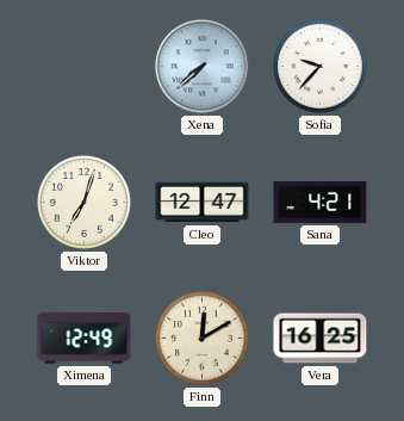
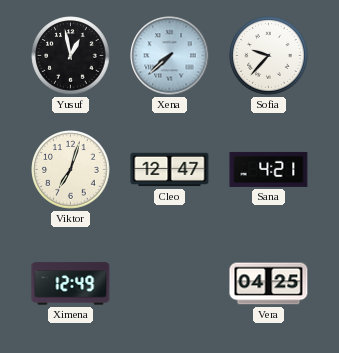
Yusuf: none -> 12:58
Finn: 12:10 -> none
Vera: 16:25 -> 04:25
